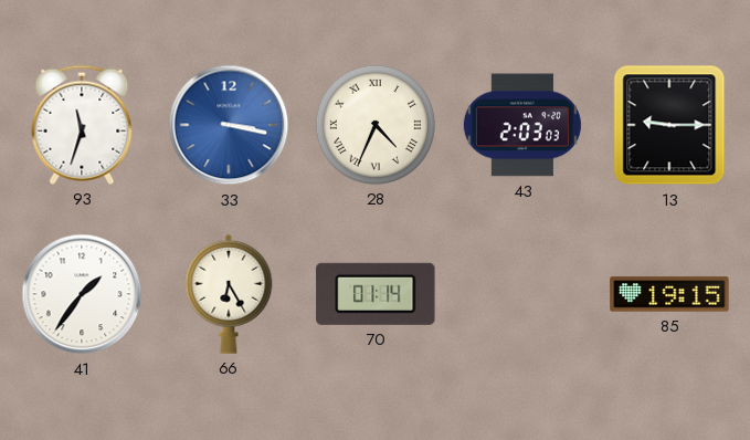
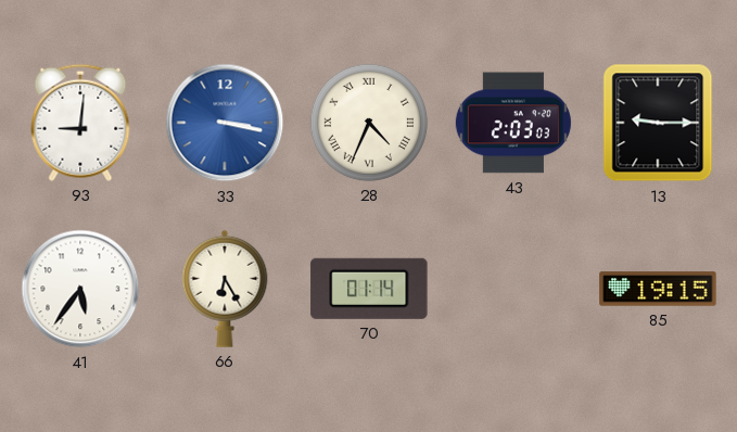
93: 11:33 -> 9:01
41: 1:36 -> 5:36
